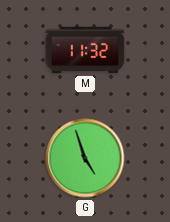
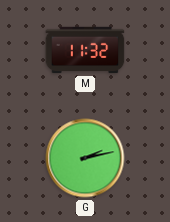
G: 4:57 -> 2:13
